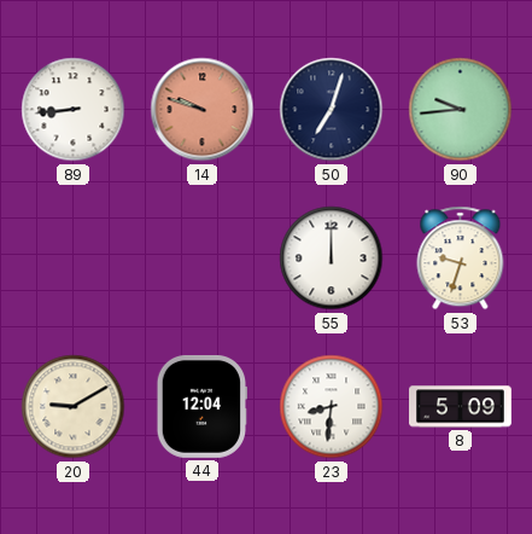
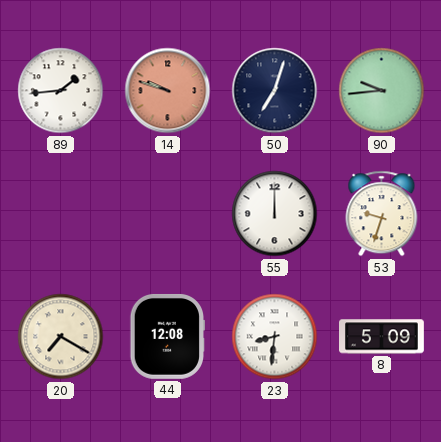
89: 8:44 -> 1:44
20: 9:10 -> 7:20
44: 12:04 -> 12:08
